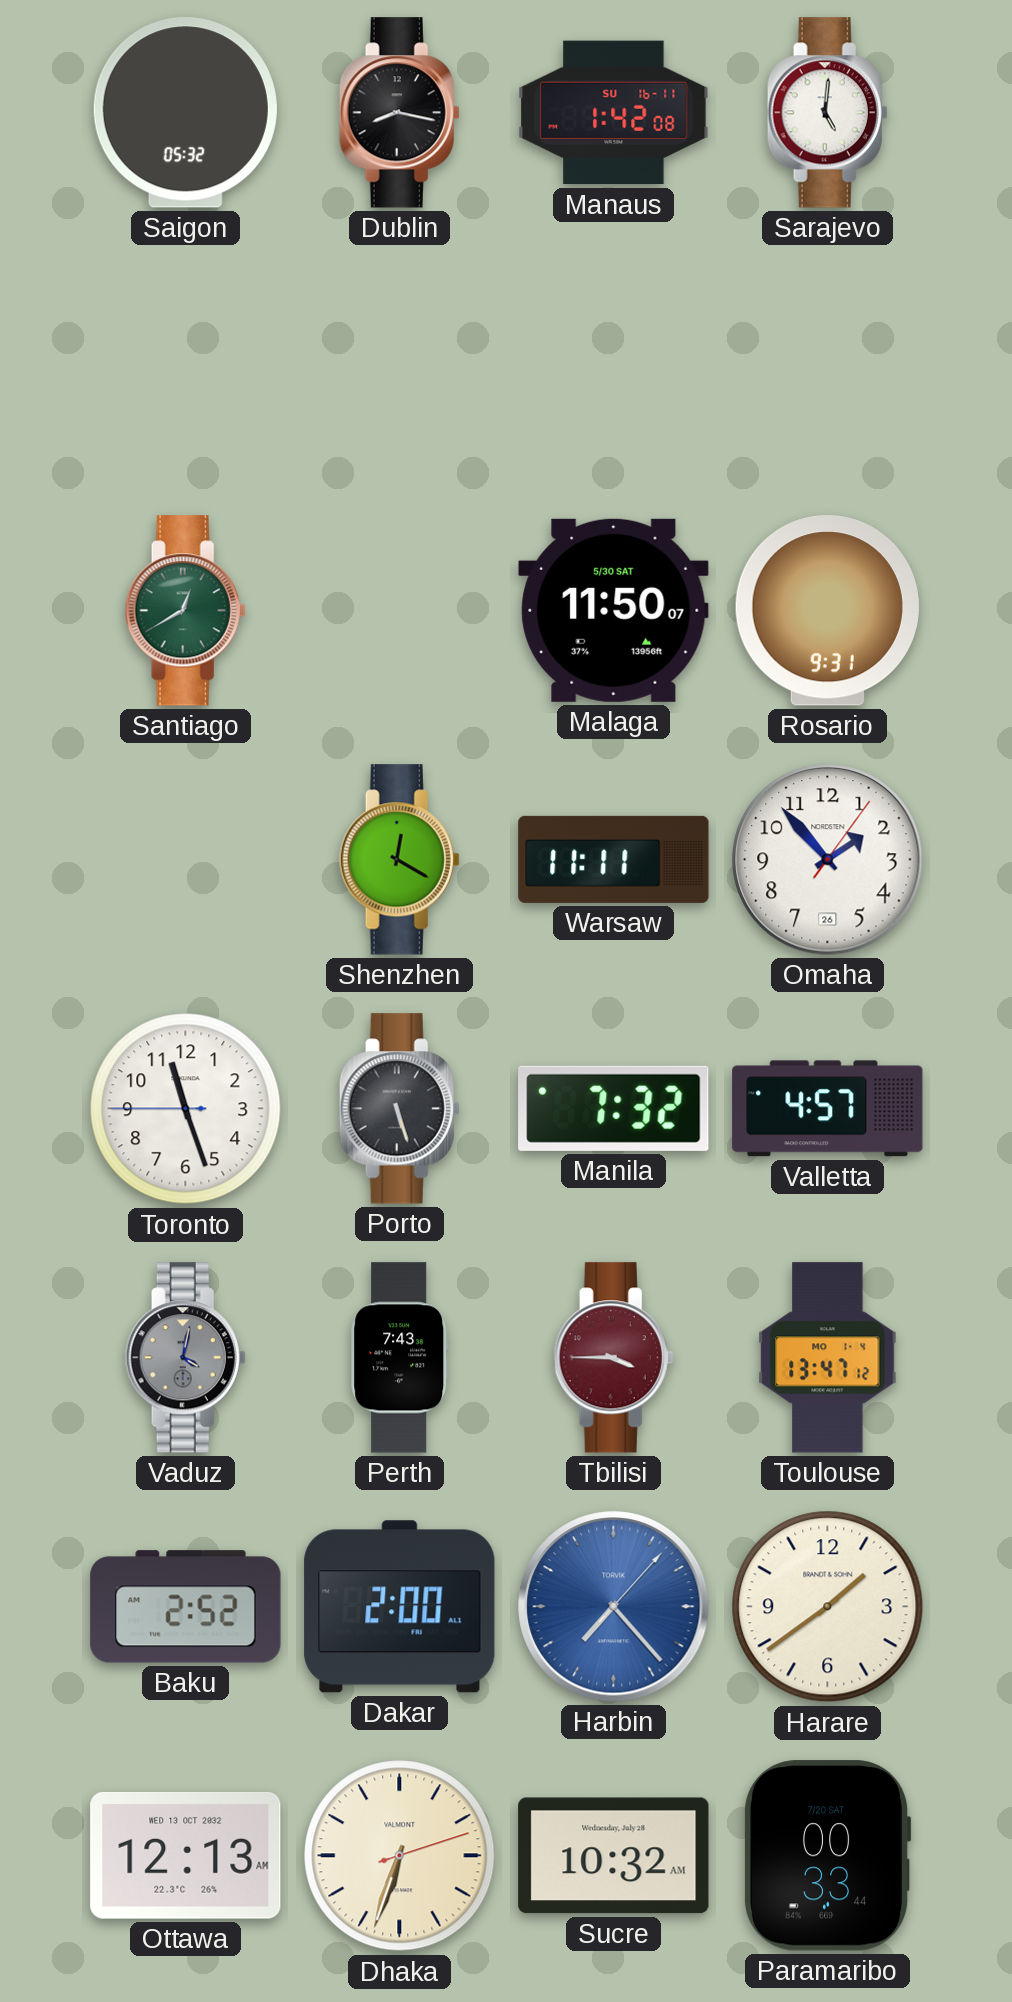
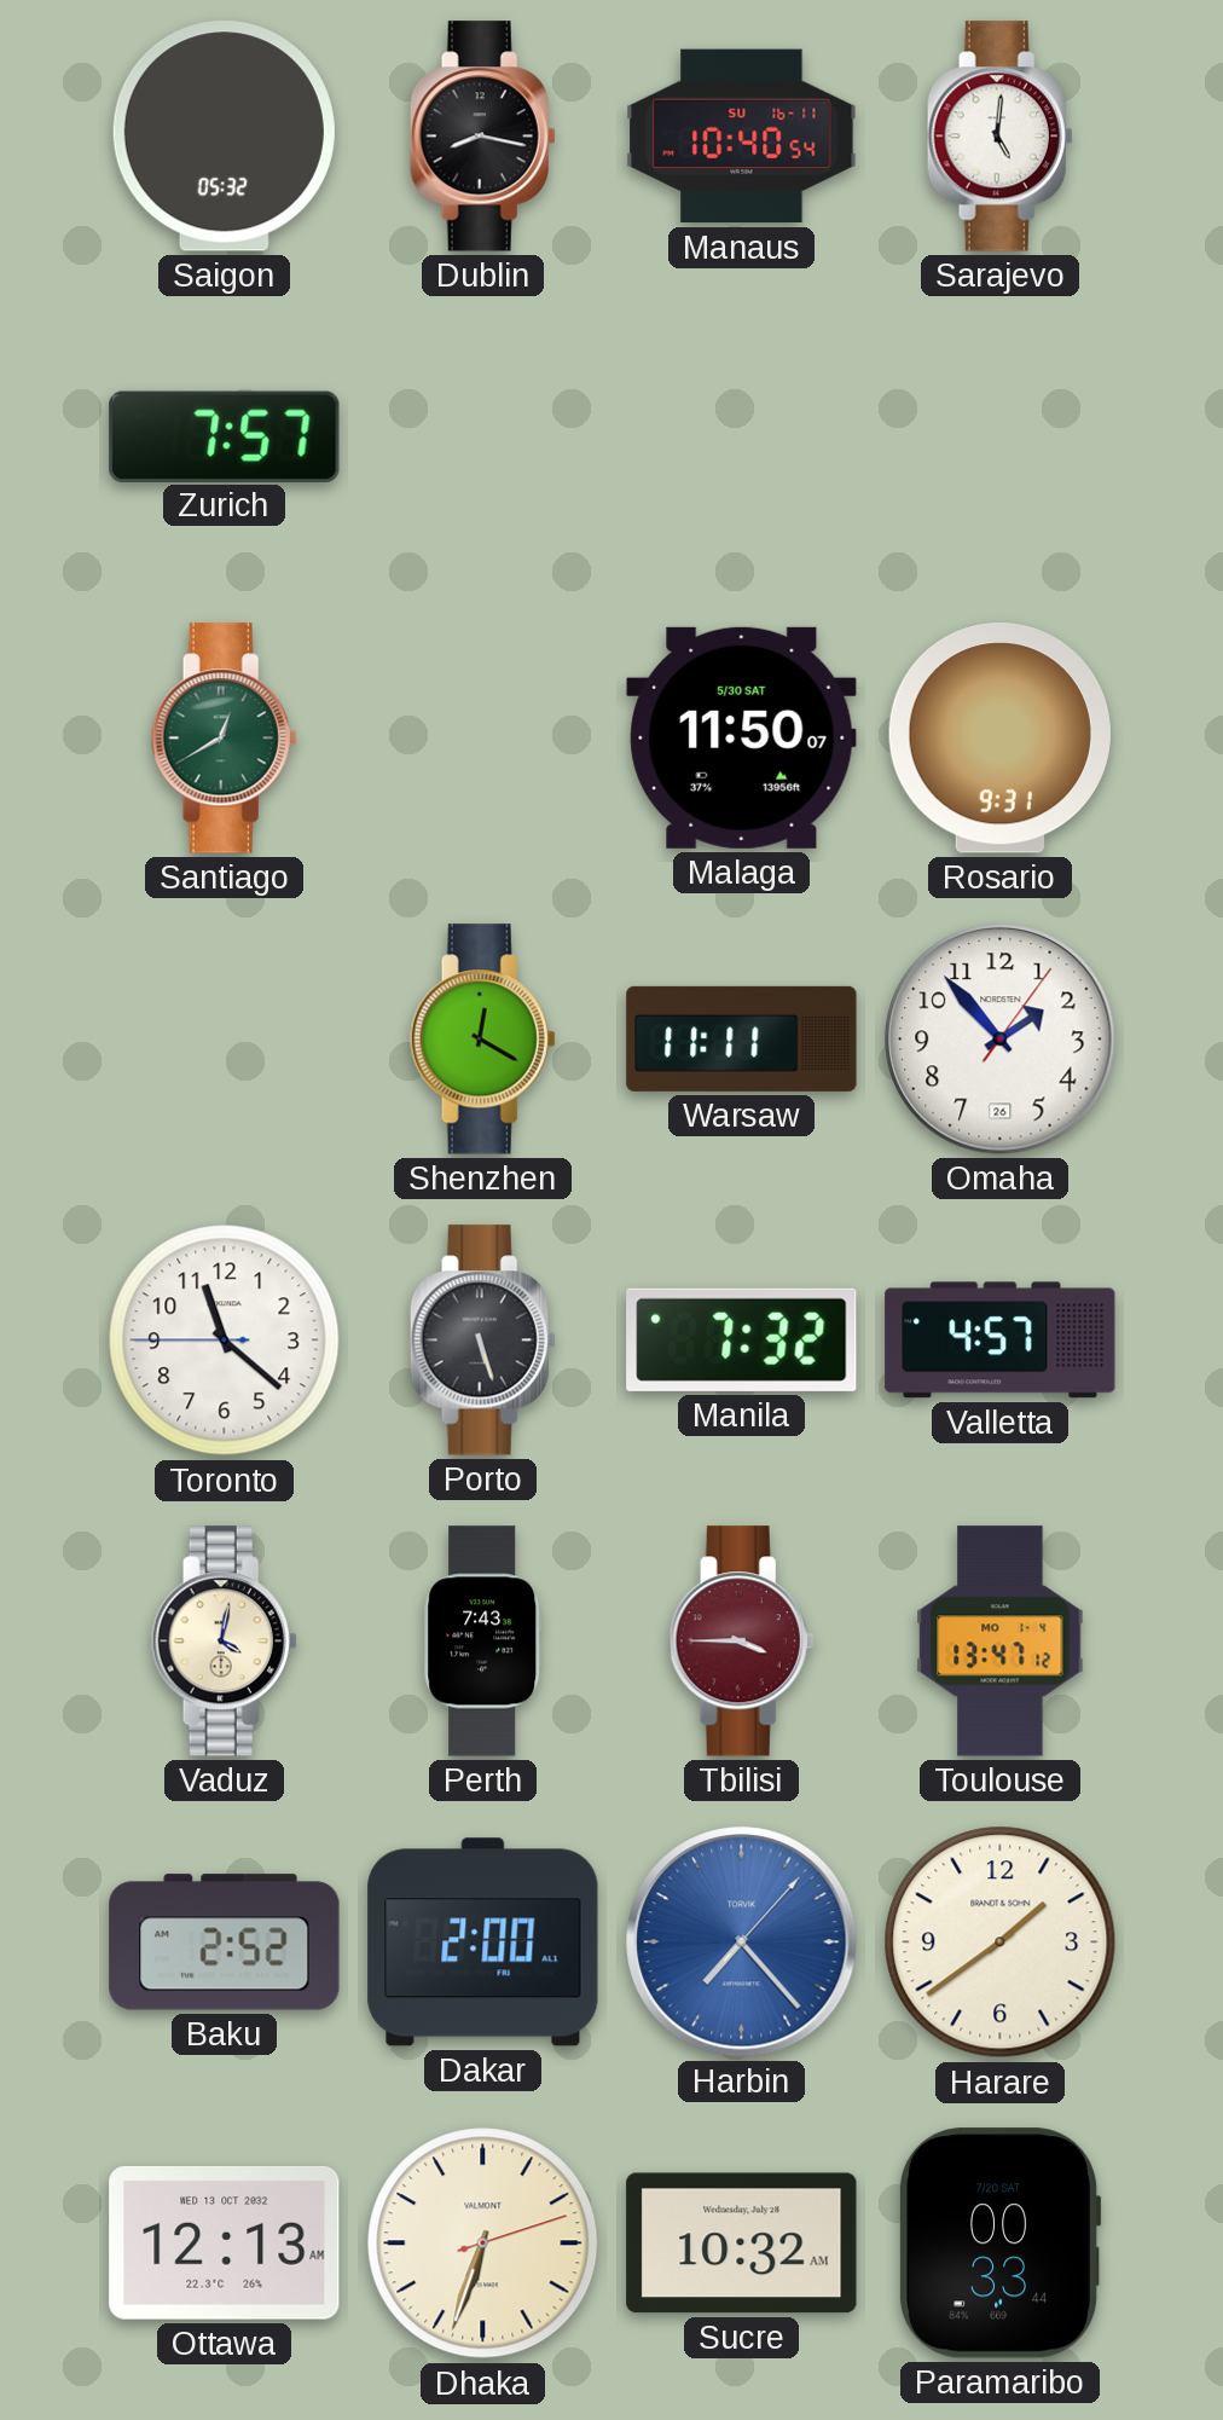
Manaus: 1:42 -> 10:40
Zurich: none -> 7:57
Toronto: 11:26 -> 11:21
Vaduz dial: grey -> cream
